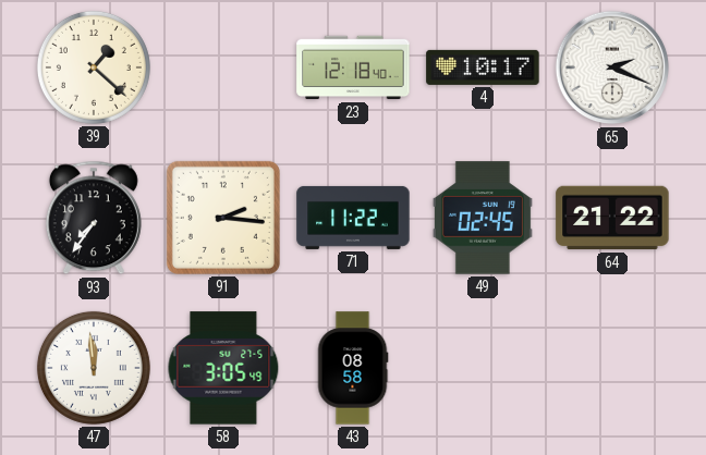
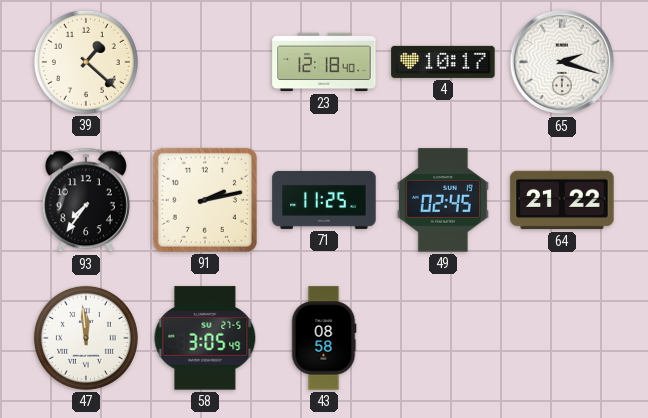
65: 2:19 -> 2:18
91: 2:16 -> 2:13
71: 11:22 -> 11:25
